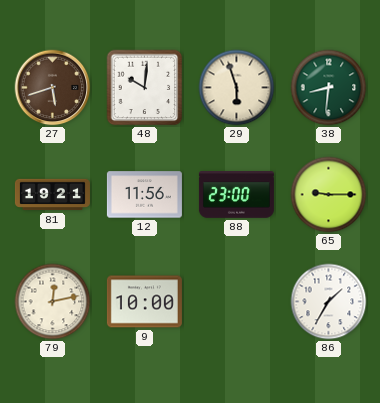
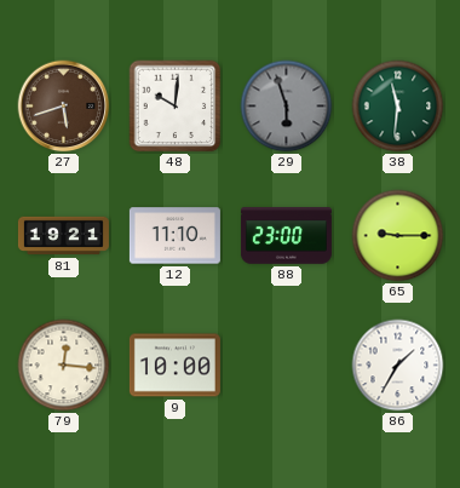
29 dial: cream -> grey
38: 8:31 -> 11:31
12: 11:56 -> 11:10
79: 12:13 -> 12:16
